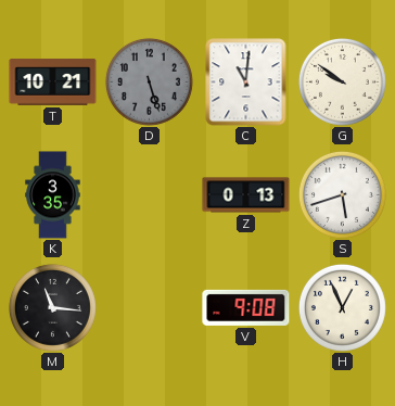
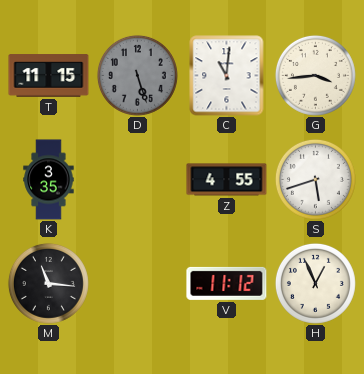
T: 10:21 -> 11:15
G: 9:51 -> 3:44
Z: 0:13 -> 4:55
V: 9:08 -> 11:12
